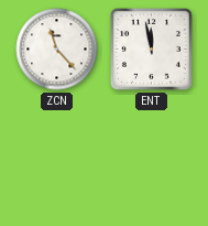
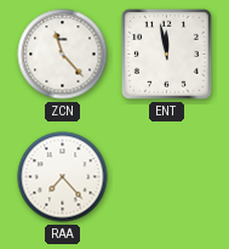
RAA: none -> 7:23
